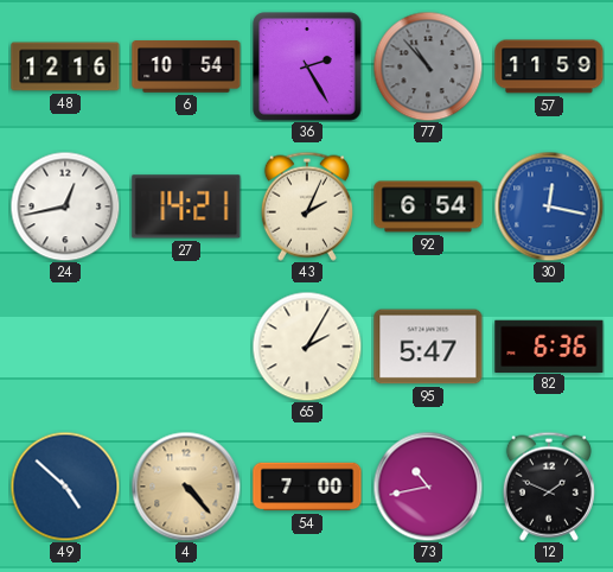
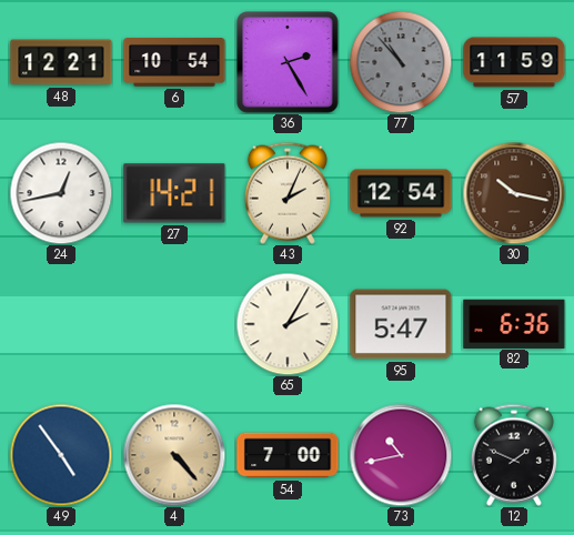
48: 12:16 -> 12:21
92: 6:54 -> 12:54
30: 12:17 -> 10:17
30 dial: blue -> brown
49: 4:52 -> 4:54
